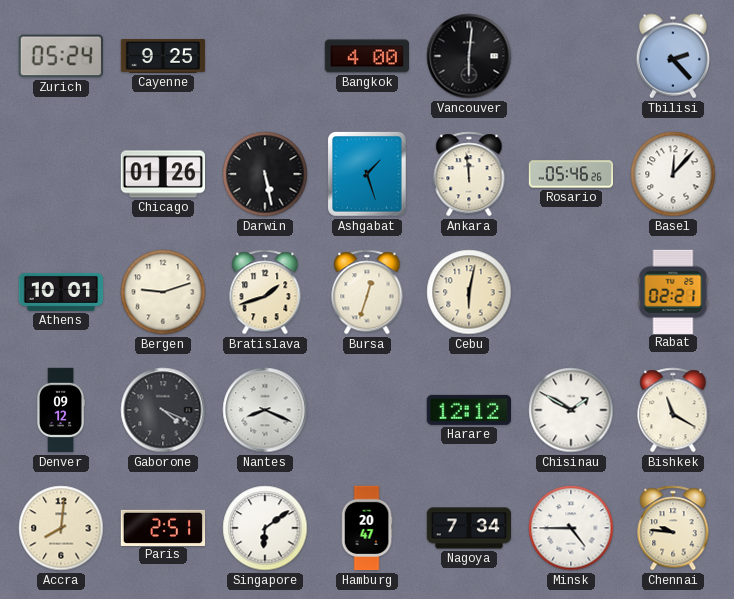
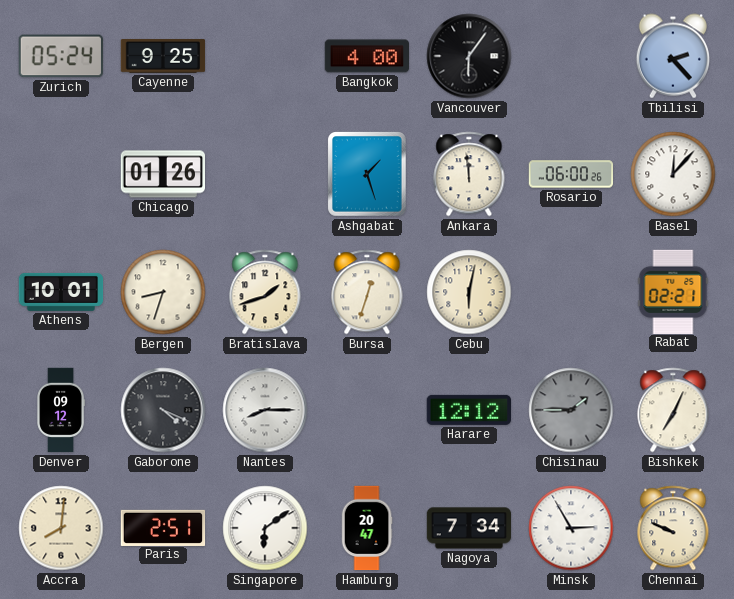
Vancouver: 6:01 -> 6:06
Darwin: 5:28 -> none
Rosario: 05:46 -> 06:00
Bergen: 9:12 -> 8:33
Nantes: 8:19 -> 8:15
Chisinau: 1:50 -> 1:45
Chisinau dial: white -> grey
Bishkek: 11:20 -> 7:04
Minsk: 4:45 -> 2:55
Chennai: 9:46 -> 9:49
